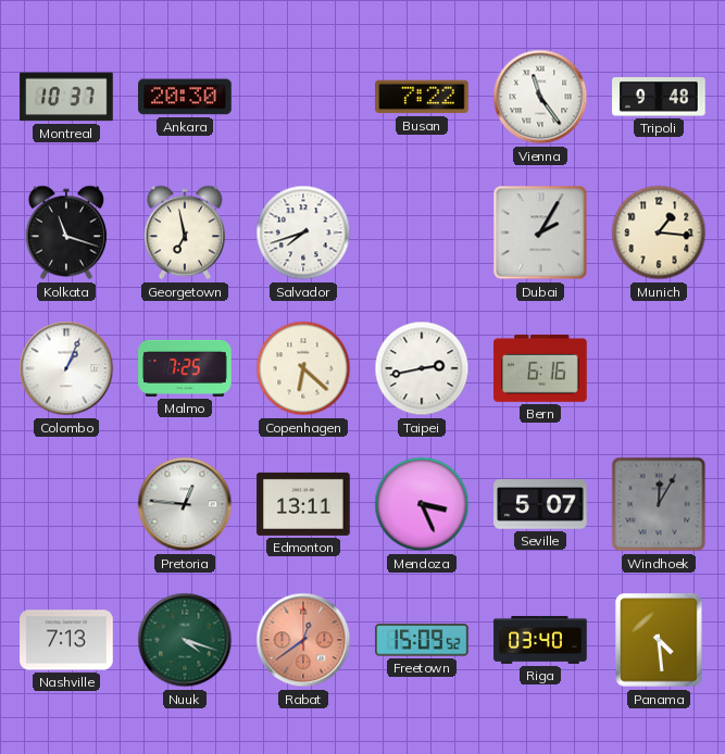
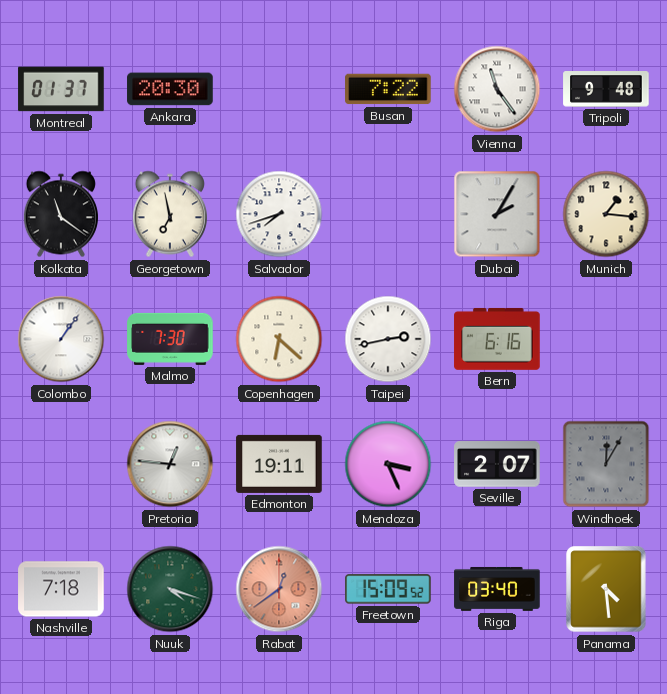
Montreal: 10:37 -> 01:37
Kolkata: 11:18 -> 11:21
Colombo: 1:04 -> 1:06
Malmo: 7:25 -> 7:30
Edmonton: 13:11 -> 19:11
Seville: 5:07 -> 2:07
Nashville: 7:13 -> 7:18
